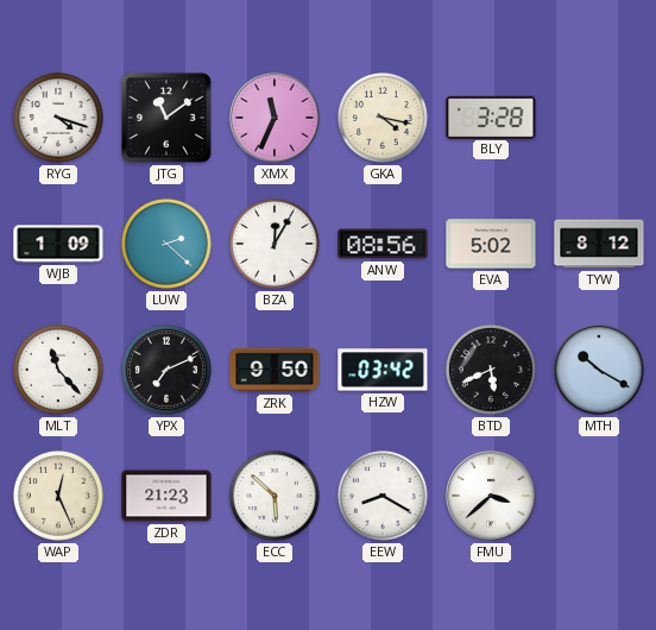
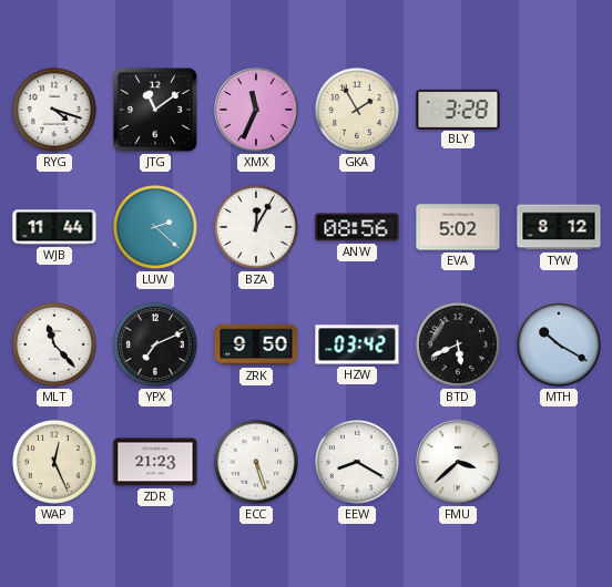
GKA: 4:17 -> 1:55
WJB: 1:09 -> 11:44
ECC: 5:52 -> 5:27
